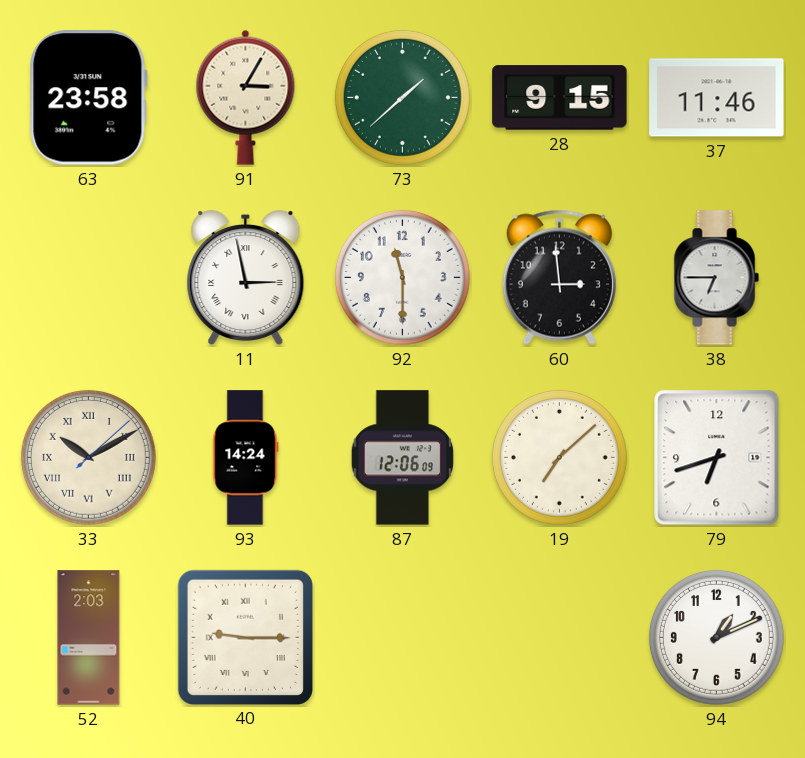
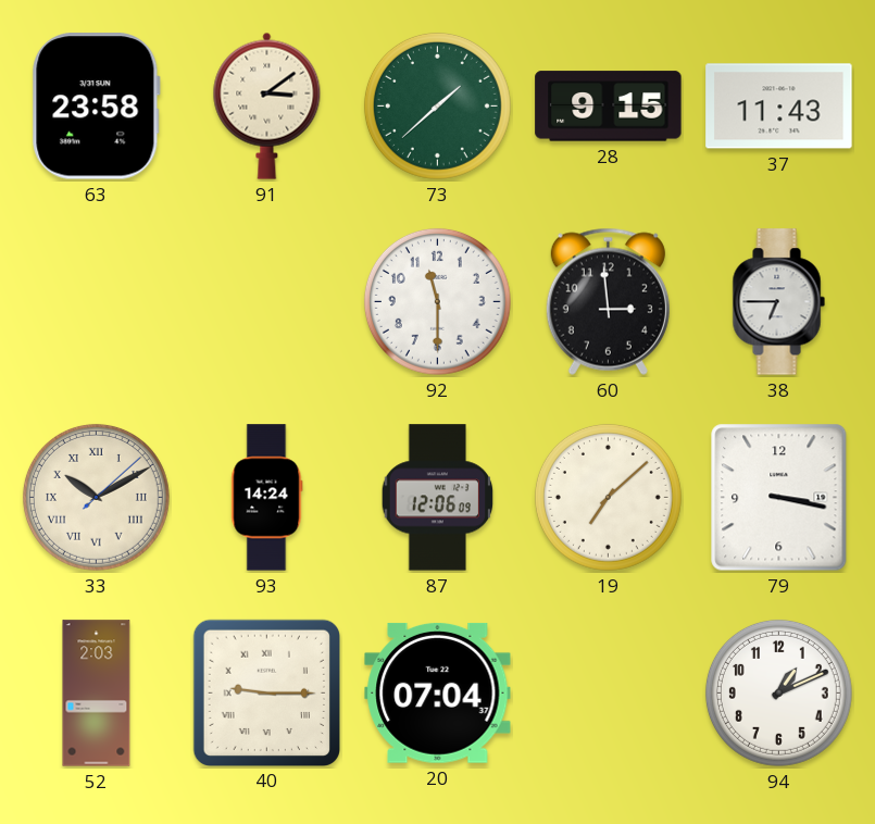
91: 3:05 -> 3:09
37: 11:46 -> 11:43
11: 2:58 -> none
79: 6:42 -> 3:17
20: none -> 07:04
